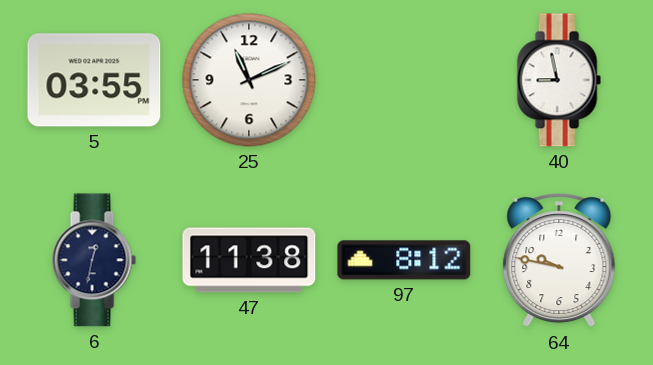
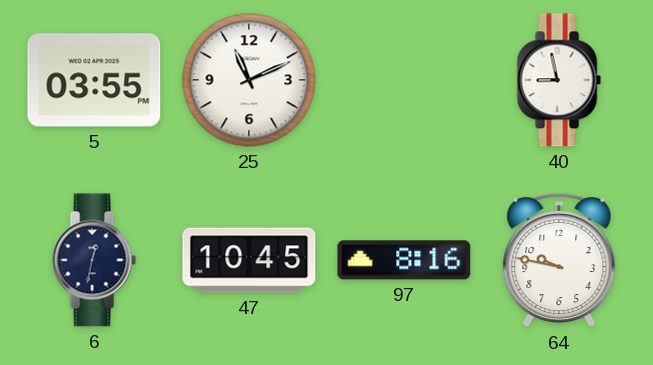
47: 11:38 -> 10:45
97: 8:12 -> 8:16
